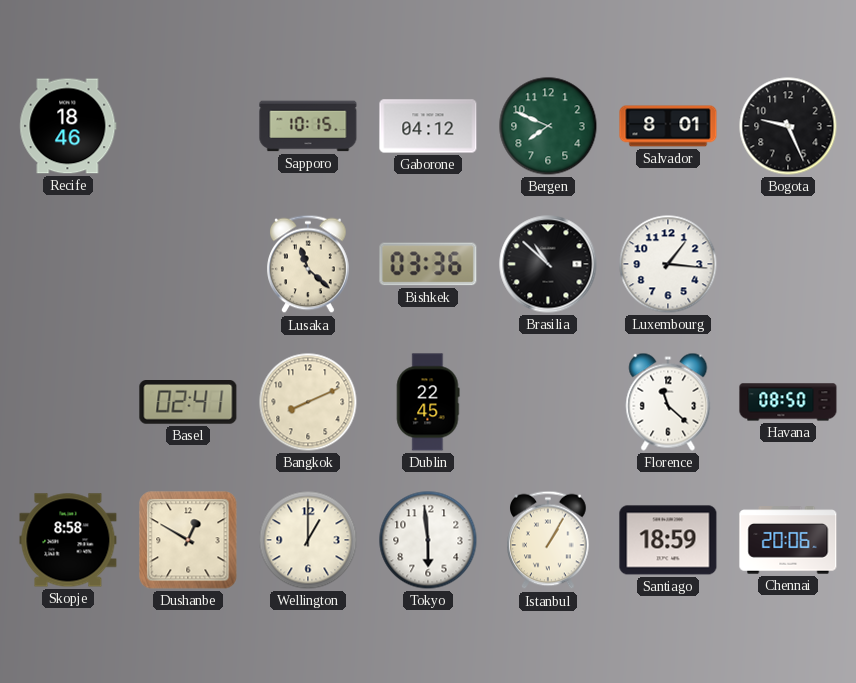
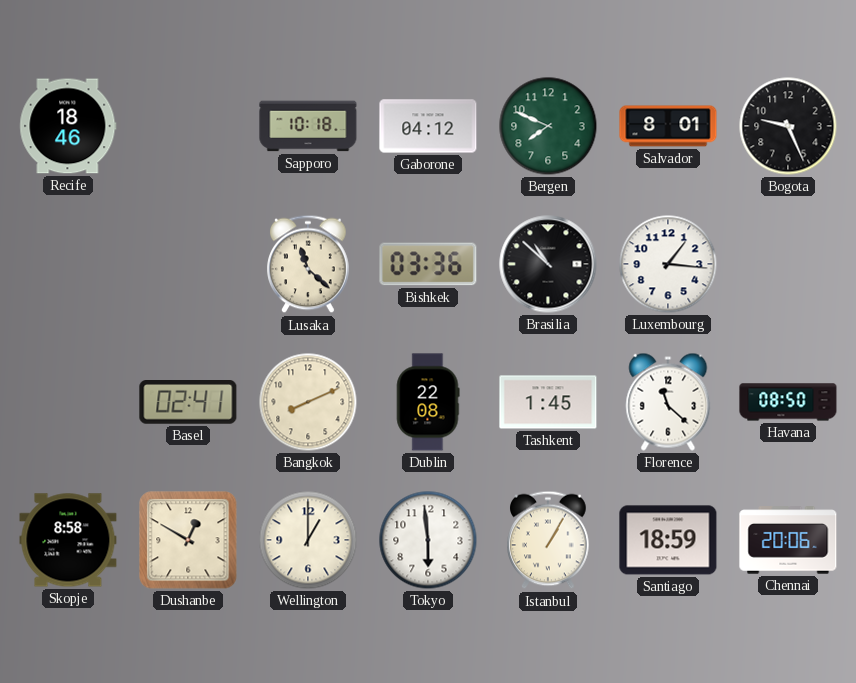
Sapporo: 10:15 -> 10:18
Dublin: 22:45 -> 22:08
Tashkent: none -> 1:45
